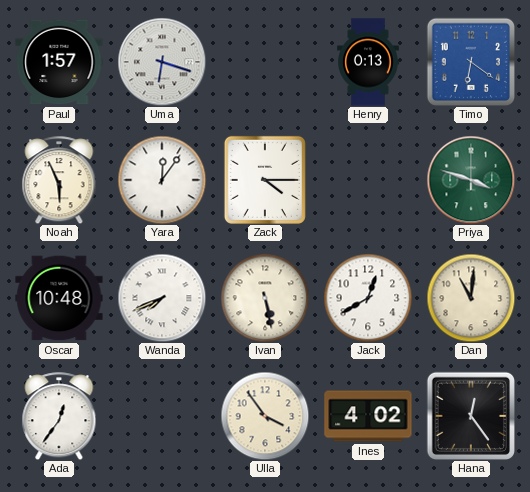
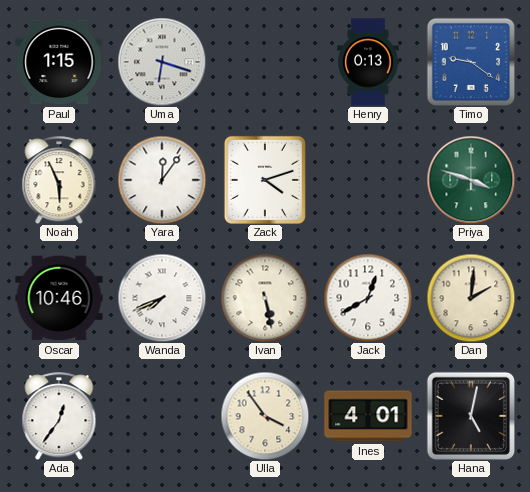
Paul: 1:57 -> 1:15
Timo: 6:21 -> 9:21
Zack: 4:15 -> 4:12
Oscar: 10:48 -> 10:46
Dan: 11:01 -> 2:01
Ines: 4:02 -> 4:01
Hana: 12:24 -> 5:02
